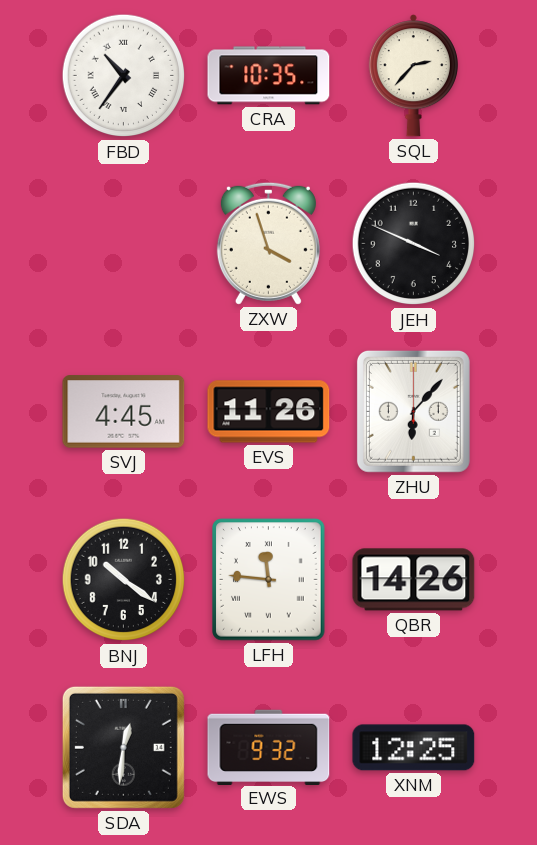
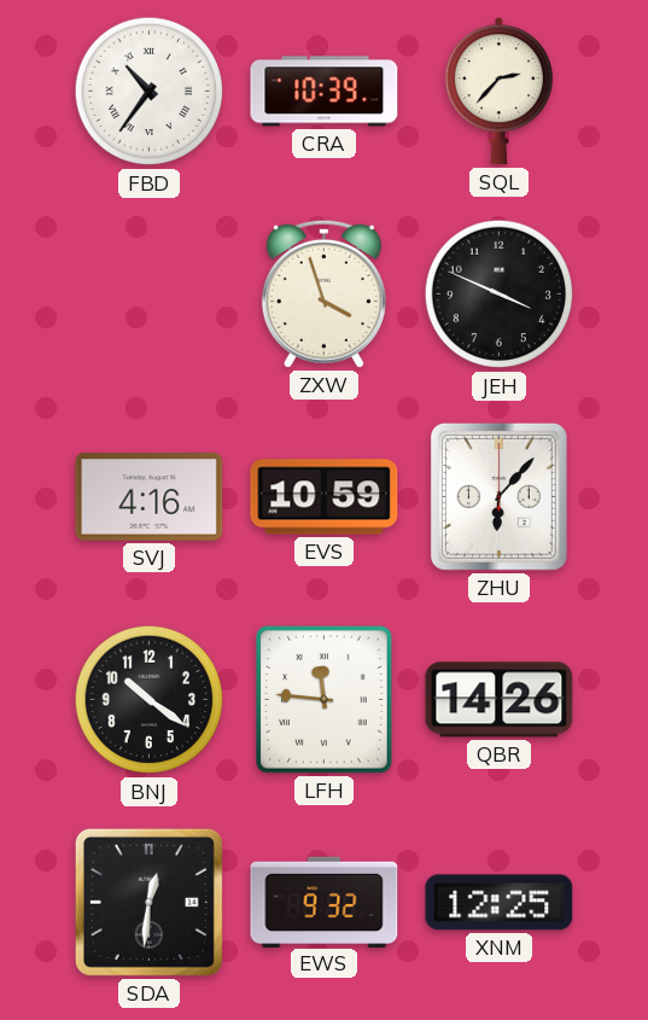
CRA: 10:35 -> 10:39
SVJ: 4:45 -> 4:16
EVS: 11:26 -> 10:59
